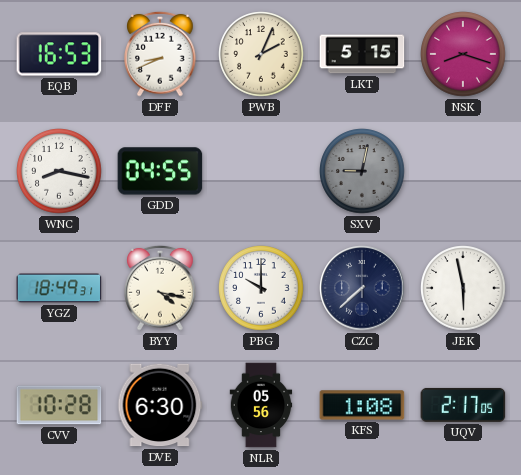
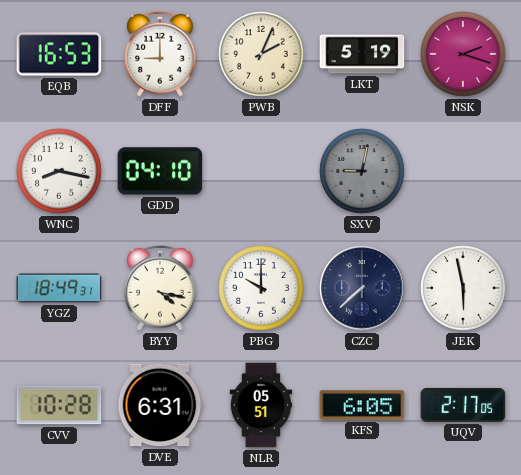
DFF: 8:41 -> 9:00
LKT: 5:15 -> 5:19
NSK: 8:18 -> 2:18
GDD: 04:55 -> 04:10
DVE: 6:30 -> 6:31
NLR: 05:56 -> 05:51
KFS: 1:08 -> 6:05
